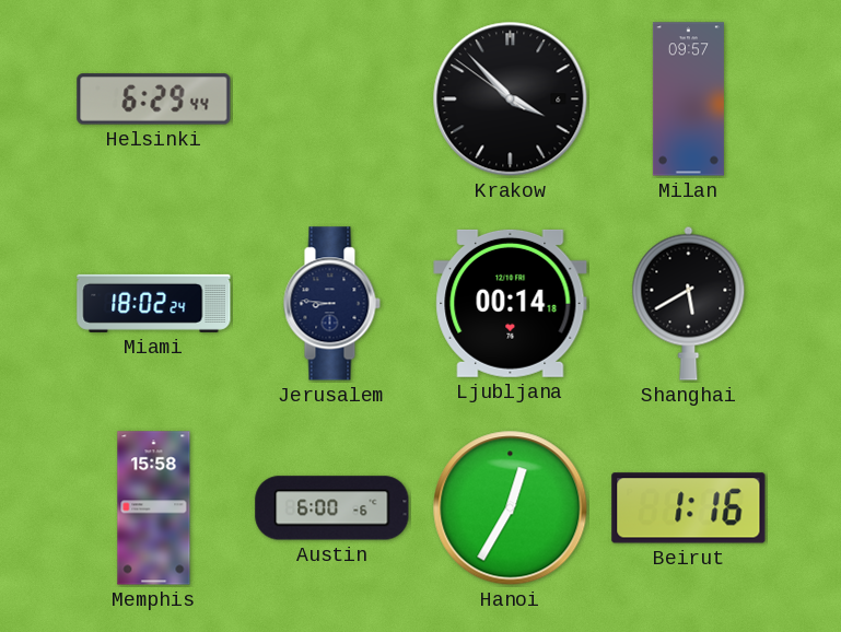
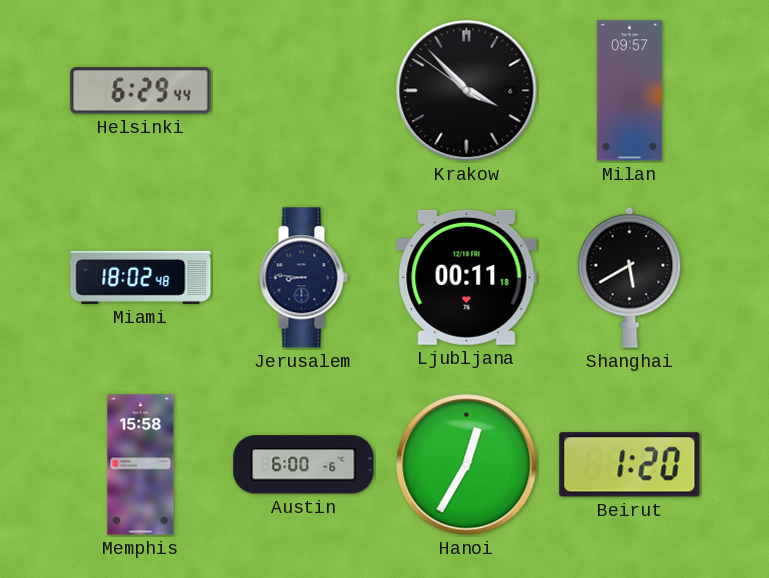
Miami: 18:02:24 -> 18:02:48
Ljubljana: 00:14 -> 00:11
Beirut: 1:16 -> 1:20
